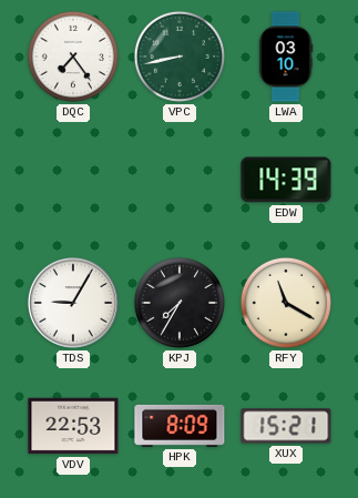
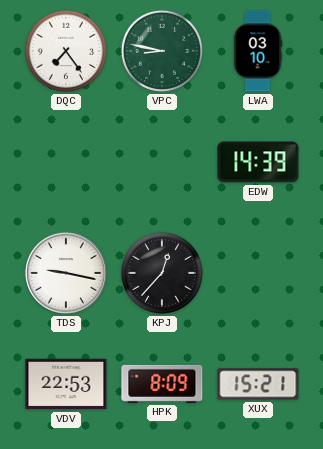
VPC: 8:43 -> 8:47
TDS: 9:05 -> 9:17
KPJ: 7:35 -> 12:37
RFY: 11:20 -> none
